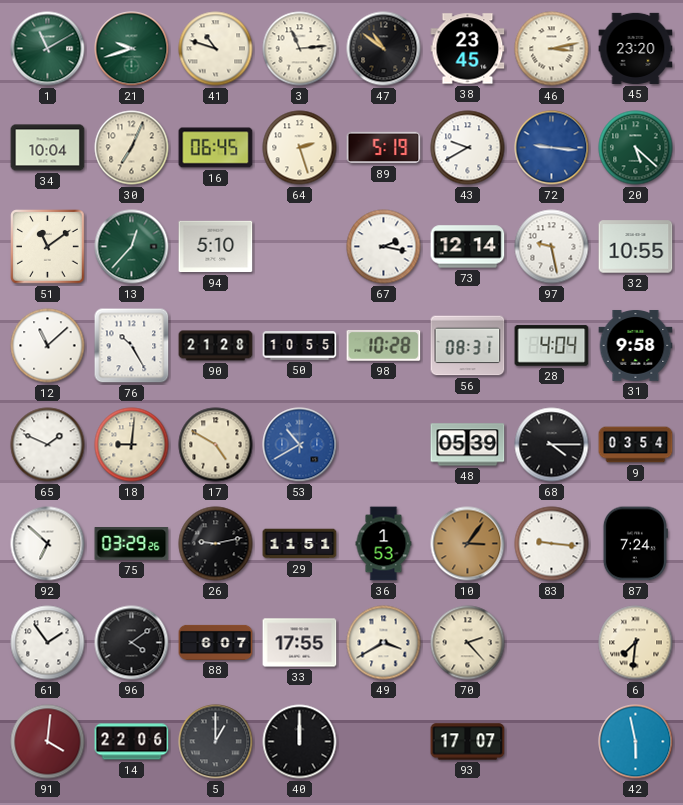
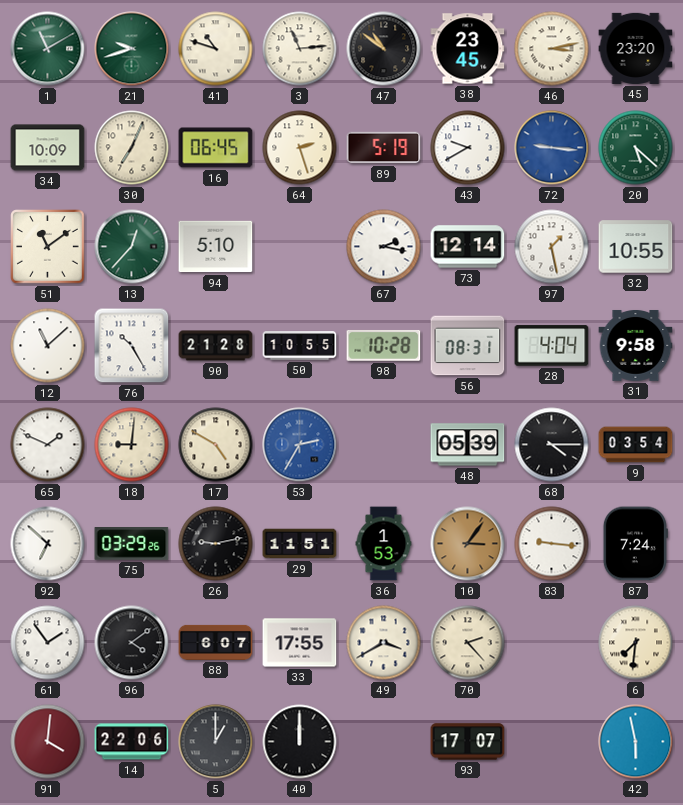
34: 10:04 -> 10:09
97: 9:28 -> 1:28
53: 10:40 -> 2:35
